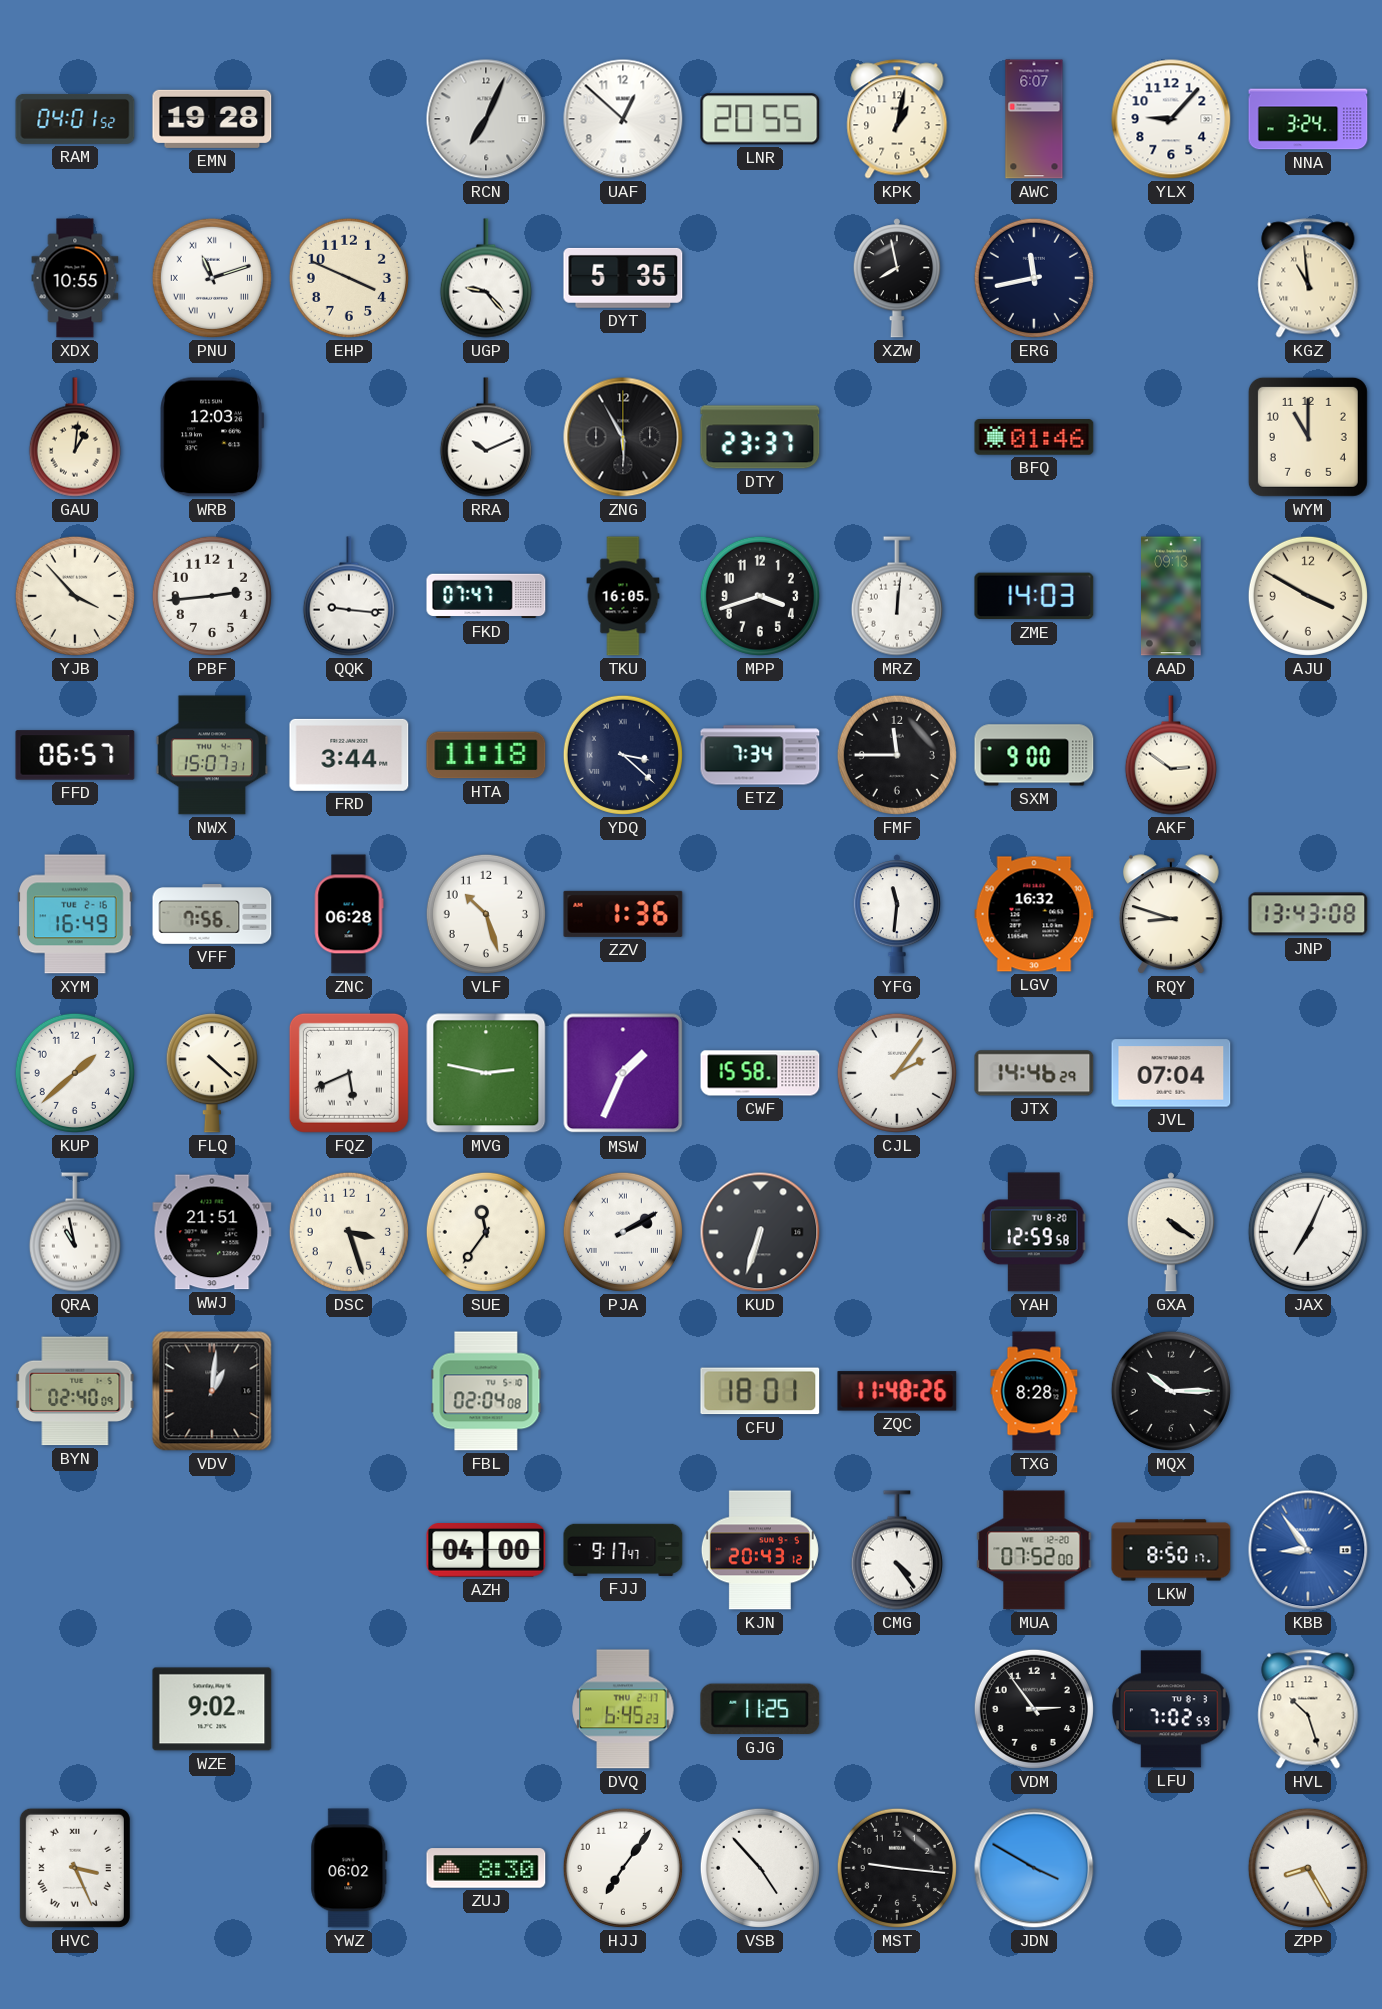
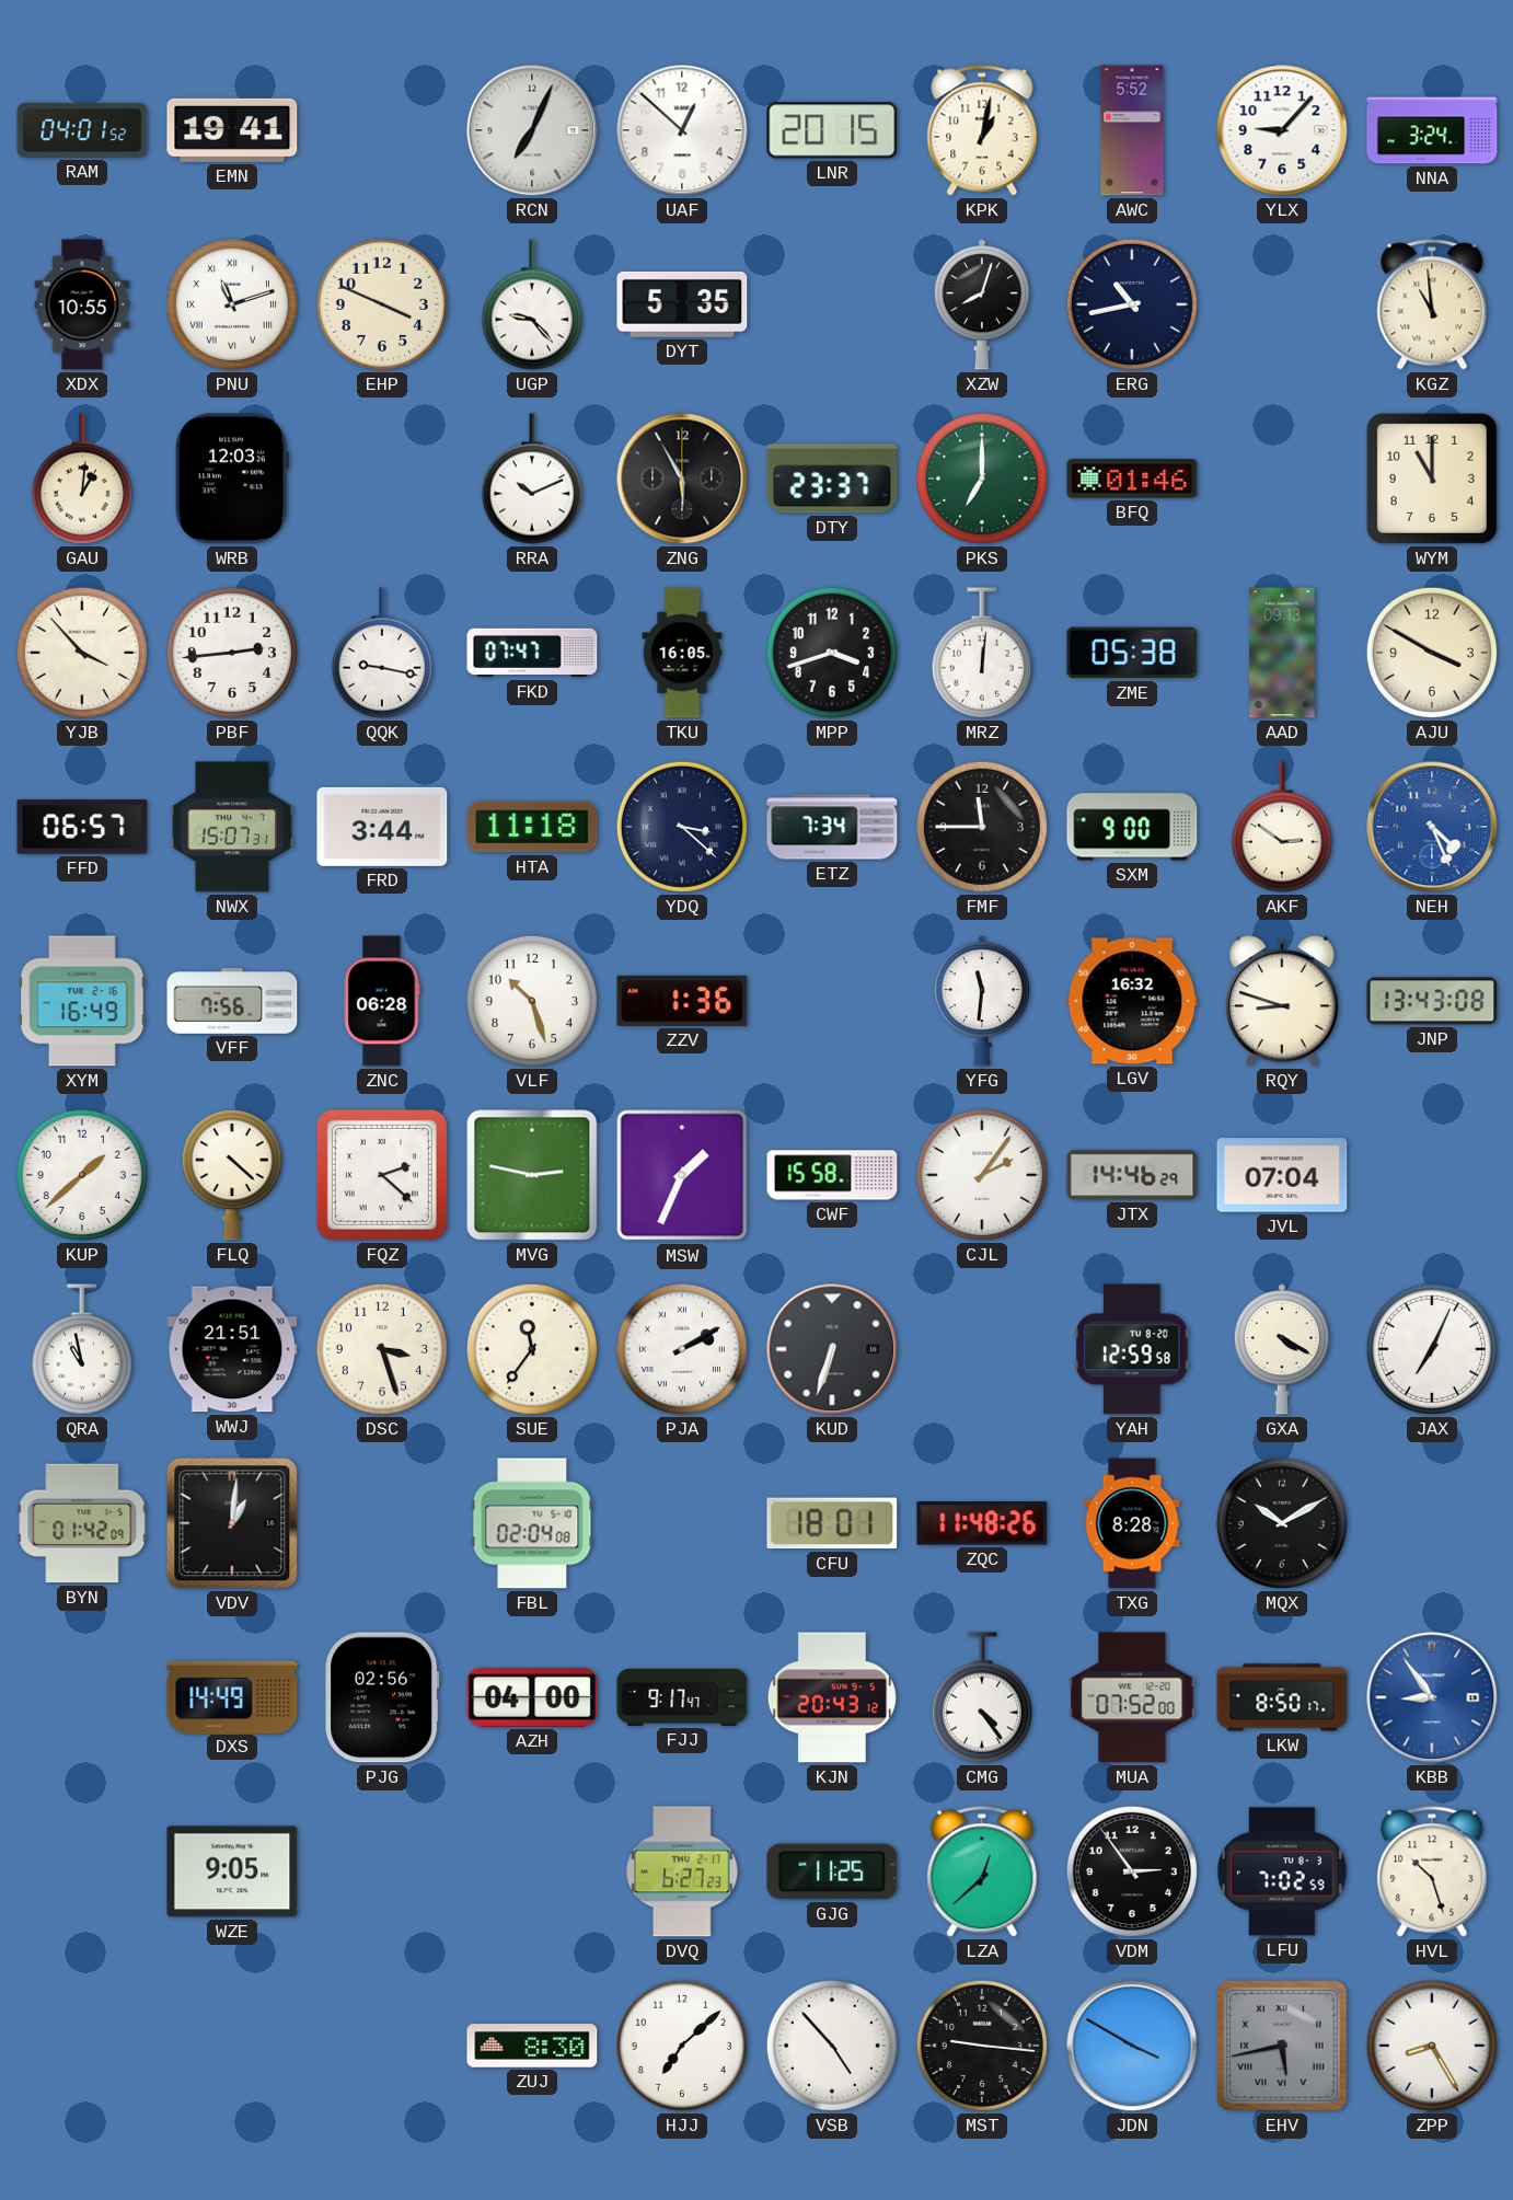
EMN: 19:28 -> 19:41
LNR: 20:55 -> 20:15
AWC: 6:07 -> 5:52
XZW: 7:58 -> 8:03
ERG: 11:43 -> 10:43
PKS: none -> 7:00
QQK: 9:16 -> 9:17
ZME: 14:03 -> 05:38
NEH: none -> 4:26
FQZ: 5:41 -> 2:22
GXA: 4:21 -> 4:20
BYN: 02:40 -> 01:42
MQX: 10:15 -> 10:10
DXS: none -> 14:49
PJG: none -> 02:56
WZE: 9:02 -> 9:05
DVQ: 6:45 -> 6:27
LZA: none -> 12:38
HVC: 3:26 -> none
YWZ: 06:02 -> none
HJJ: 7:06 -> 7:08
EHV: none -> 5:43
